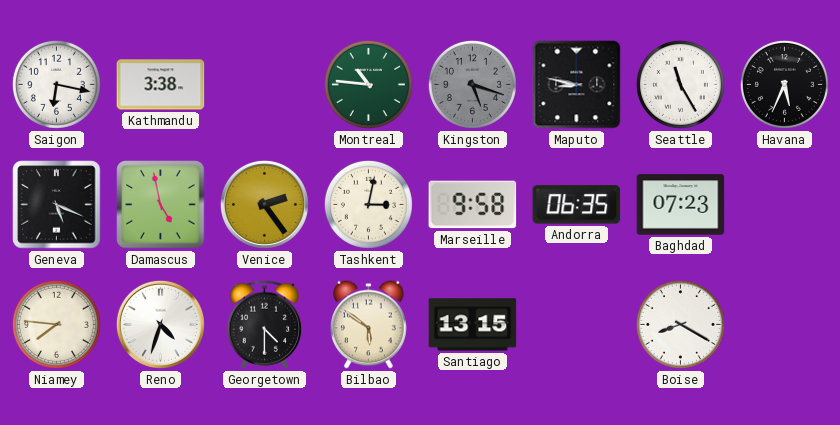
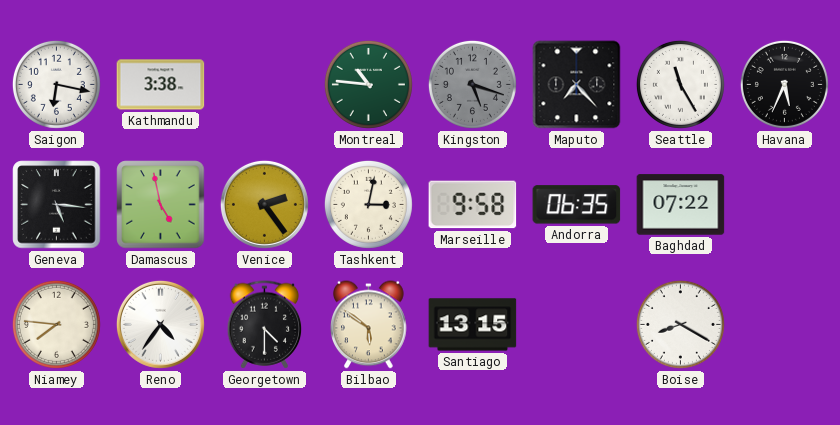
Maputo: 8:47 -> 7:23
Geneva: 5:19 -> 5:16
Baghdad: 07:23 -> 07:22
Reno: 4:33 -> 4:36
